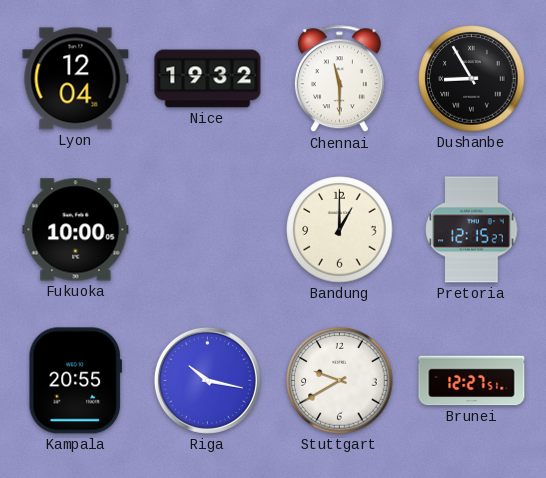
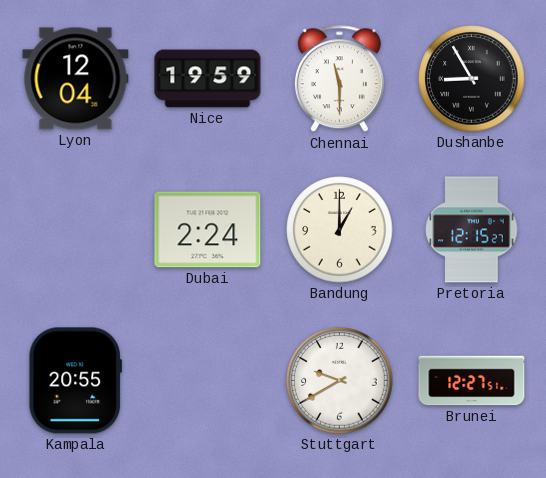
Nice: 19:32 -> 19:59
Fukuoka: 10:00 -> none
Dubai: none -> 2:24
Riga: 10:17 -> none
